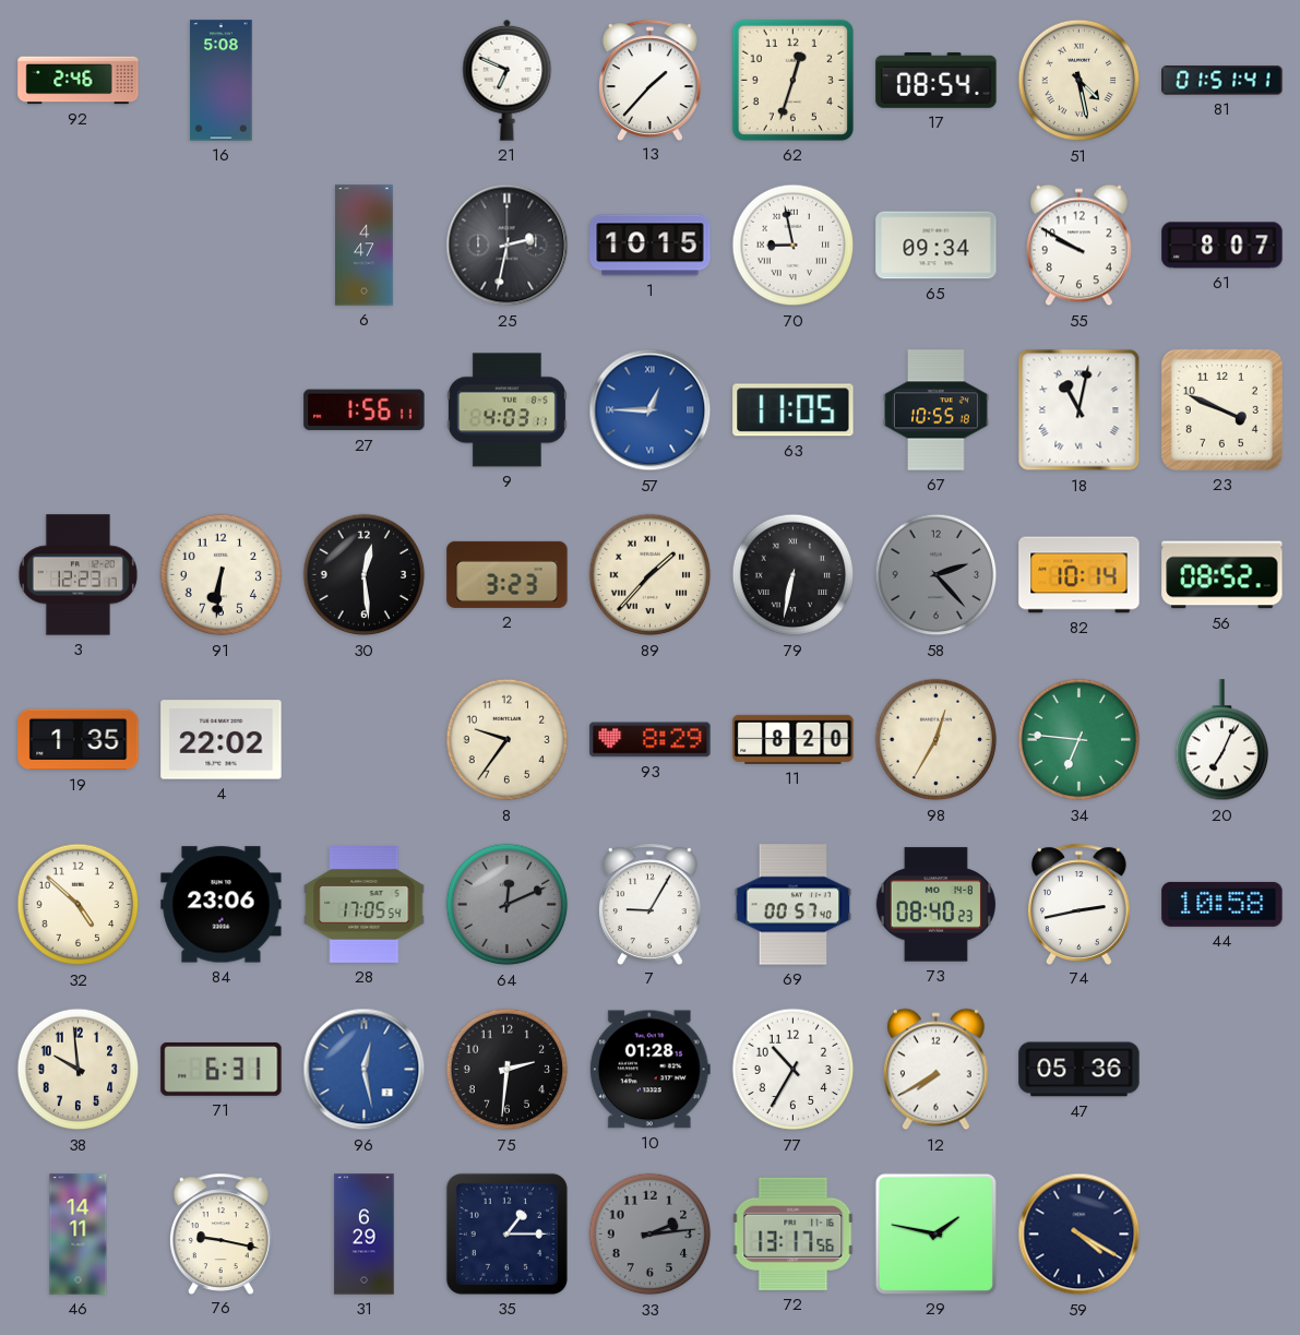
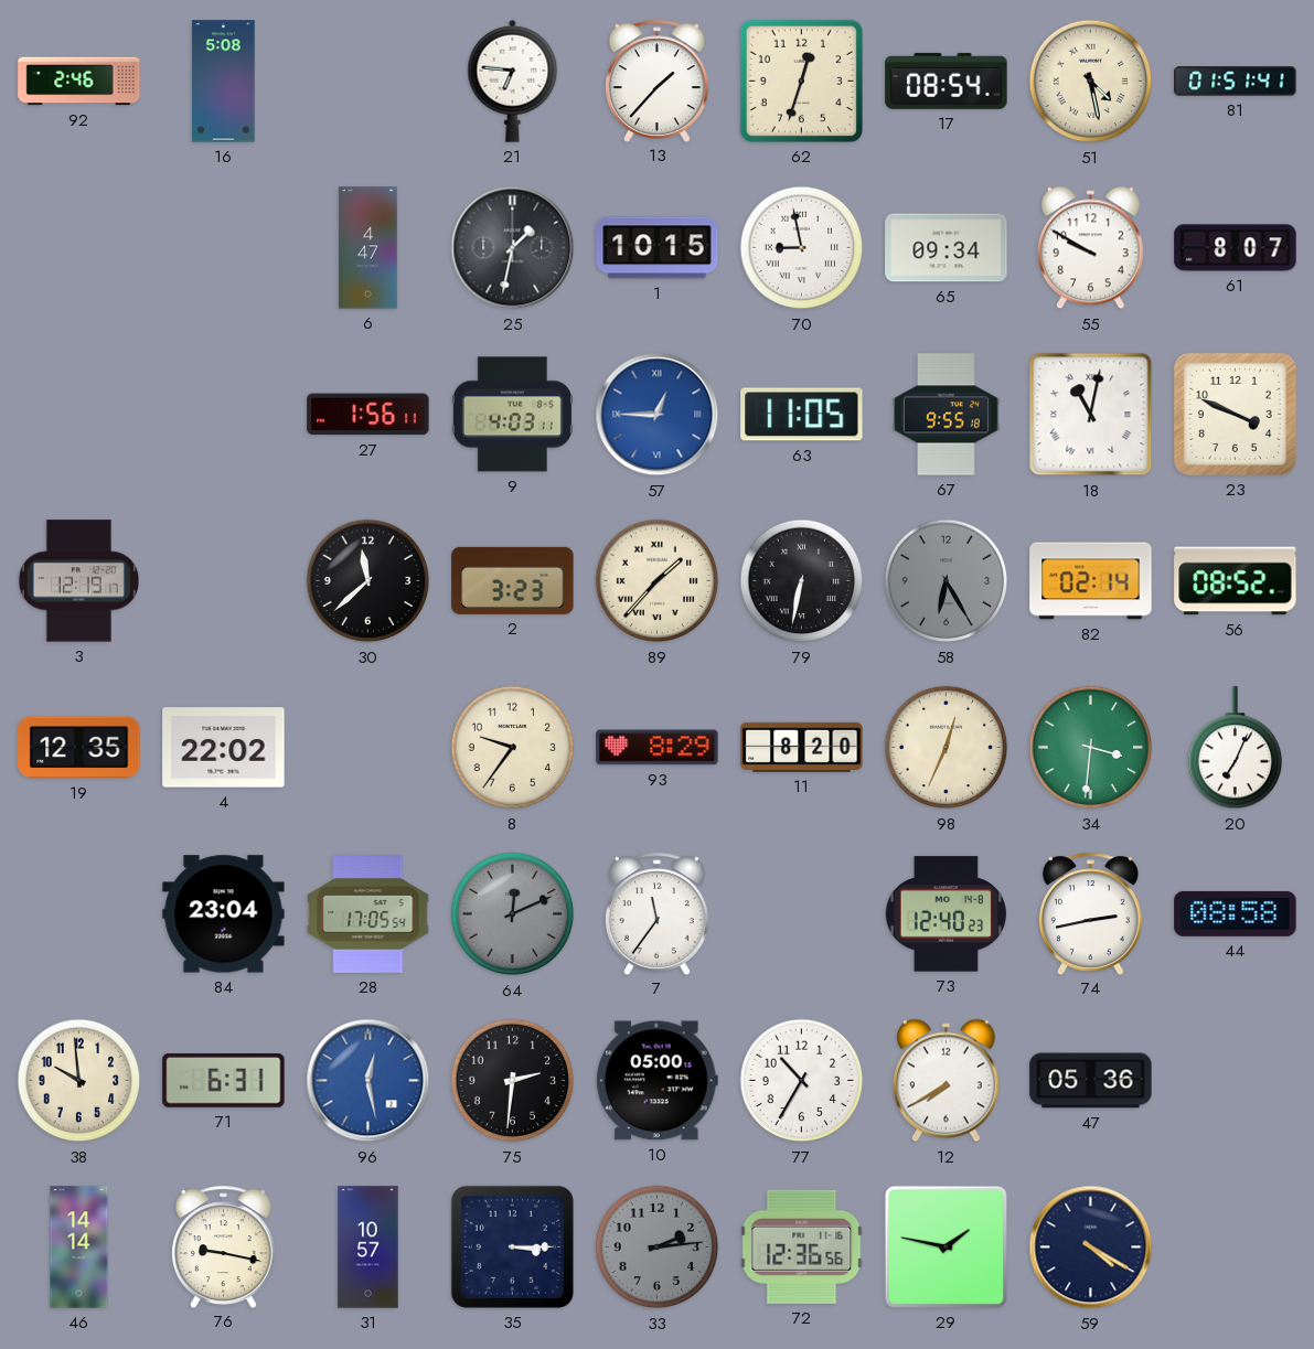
21: 6:49 -> 6:46
25: 2:32 -> 1:32
67: 10:55 -> 9:55
3: 12:23 -> 12:19
91: 6:31 -> none
30: 12:29 -> 11:38
58: 2:23 -> 6:25
82: 10:14 -> 02:14
19: 1:35 -> 12:35
98: 12:35 -> 12:34
34: 6:46 -> 3:31
32: 4:52 -> none
84: 23:06 -> 23:04
7: 9:05 -> 11:36
69: 00:57 -> none
73: 08:40 -> 12:40
44: 10:58 -> 08:58
10: 01:28 -> 05:00
46: 14:11 -> 14:14
31: 6:29 -> 10:57
35: 1:15 -> 3:15
72: 13:17 -> 12:36
